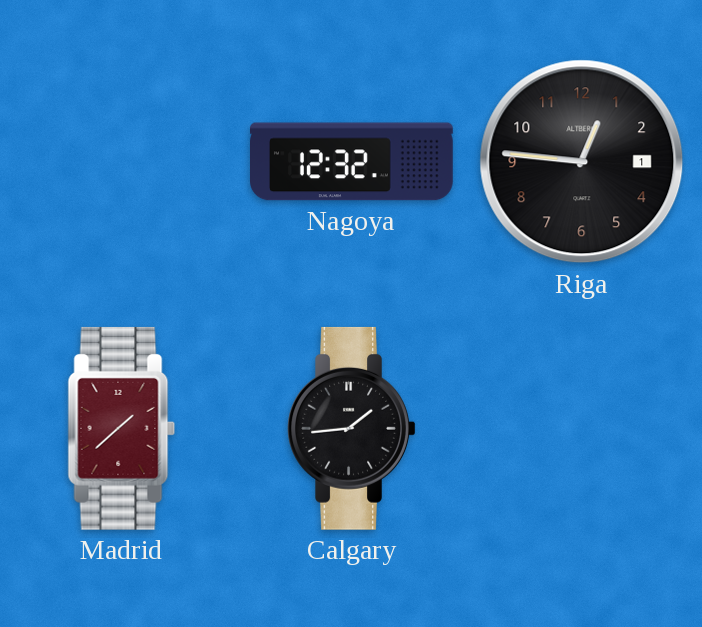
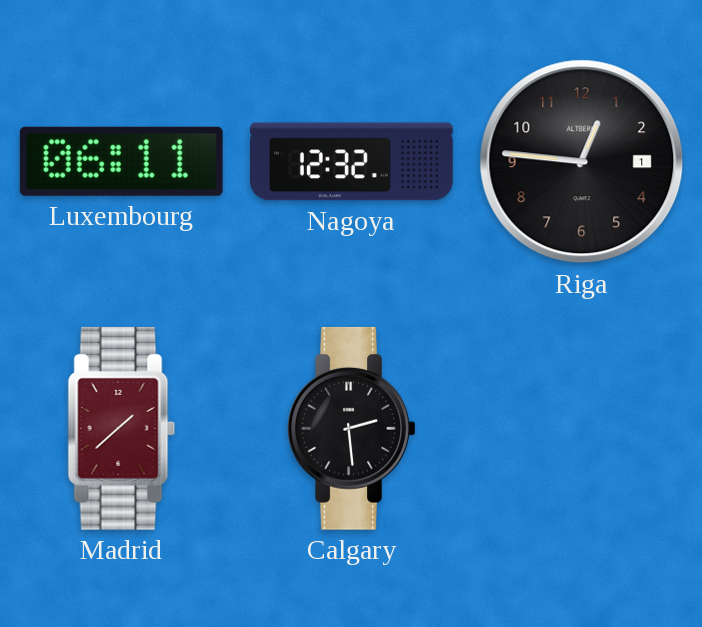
Luxembourg: none -> 06:11
Calgary: 1:44 -> 2:29
